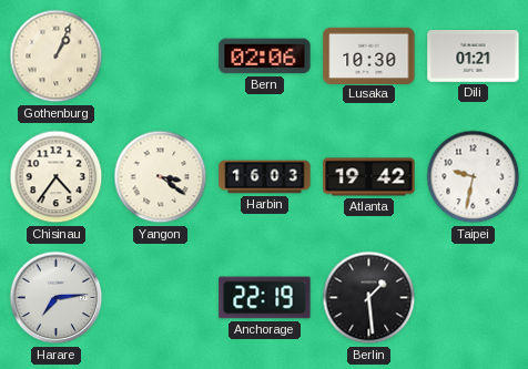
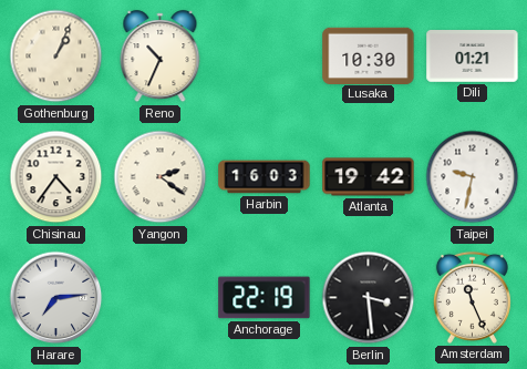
Reno: none -> 10:34
Bern: 02:06 -> none
Yangon: 3:21 -> 2:21
Berlin: 1:29 -> 3:29
Amsterdam: none -> 11:26
